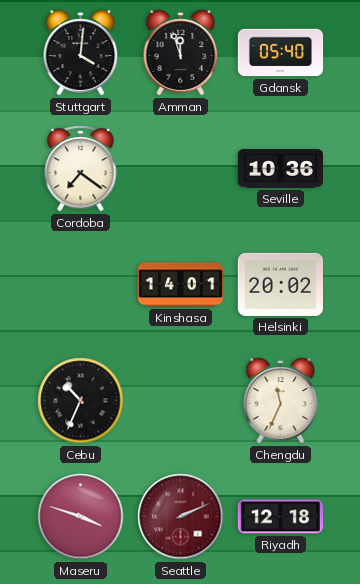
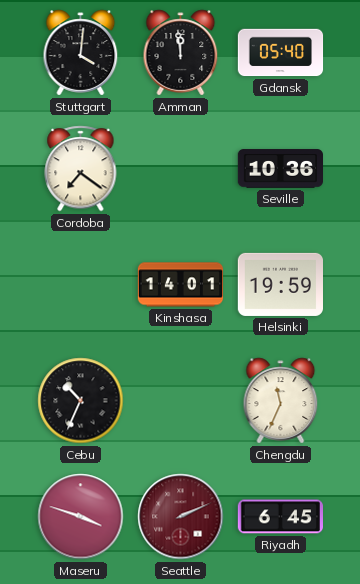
Amman: 11:57 -> 11:59
Helsinki: 20:02 -> 19:59
Riyadh: 12:18 -> 6:45
